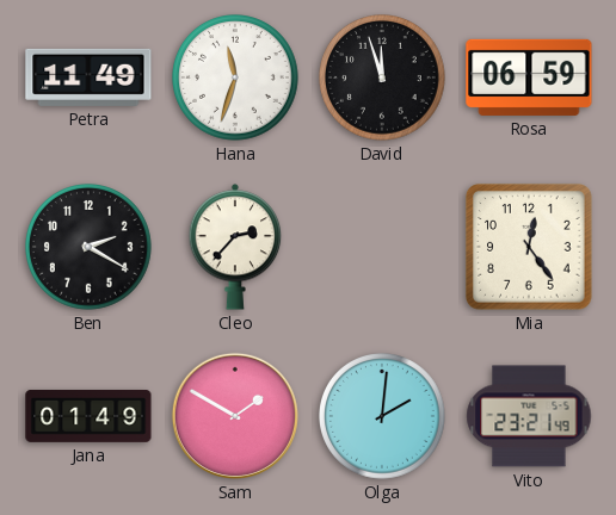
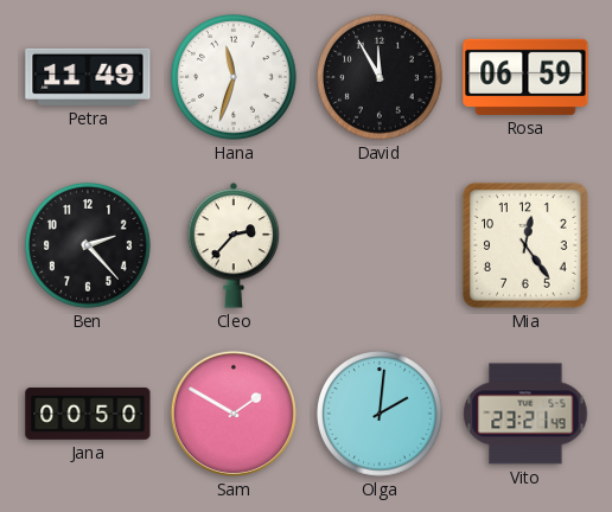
David: 11:57 -> 11:55
Ben: 2:20 -> 2:23
Jana: 01:49 -> 00:50
